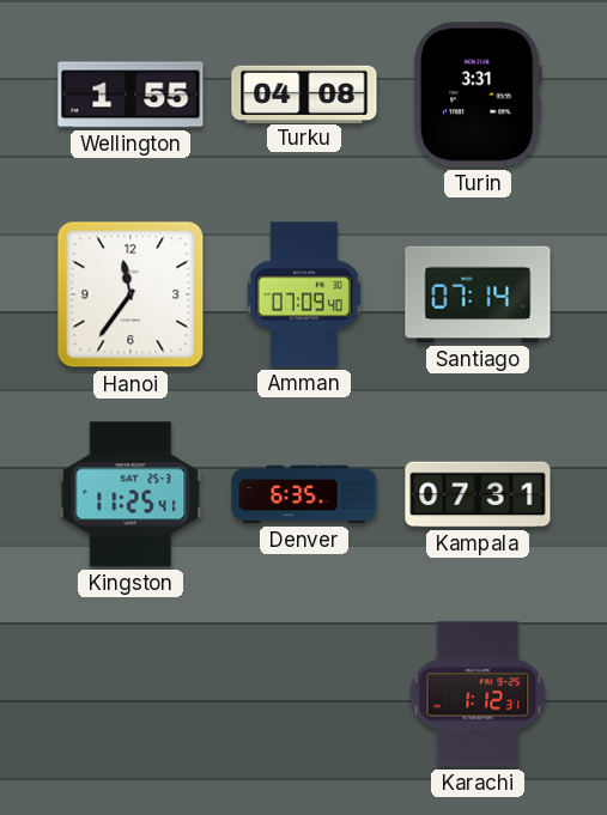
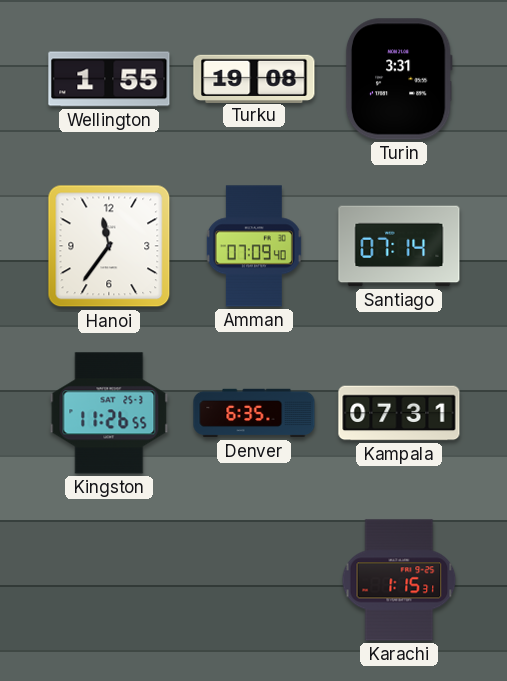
Turku: 04:08 -> 19:08
Kingston: 11:25 -> 11:26
Karachi: 1:12 -> 1:15
